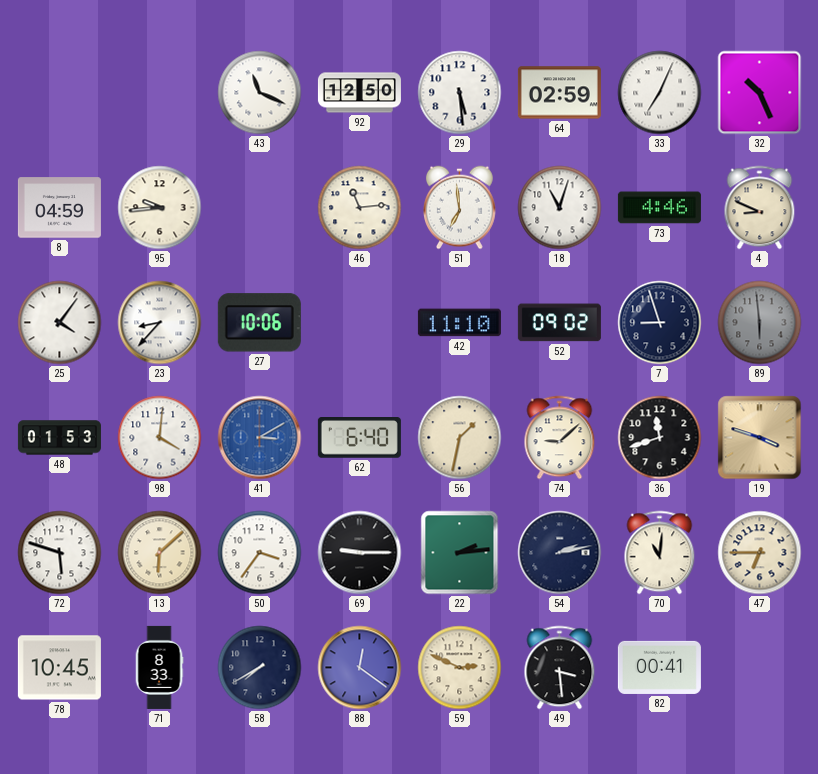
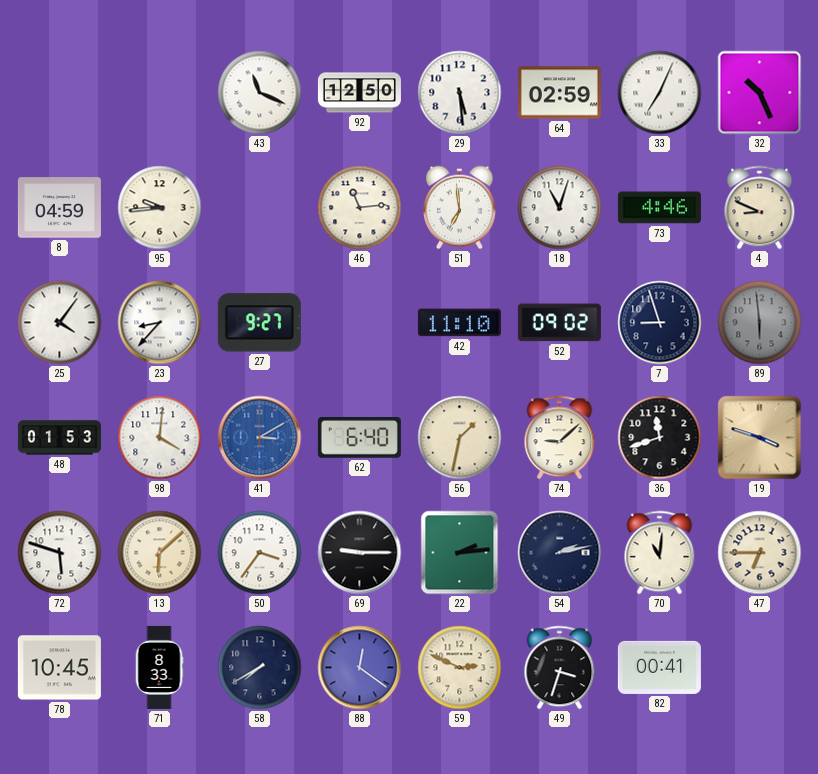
27: 10:06 -> 9:27
49: 3:29 -> 3:33
